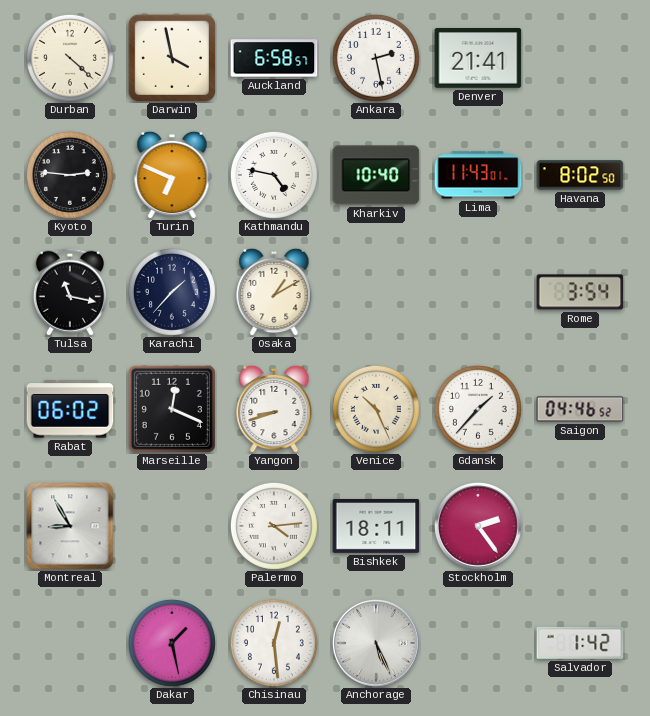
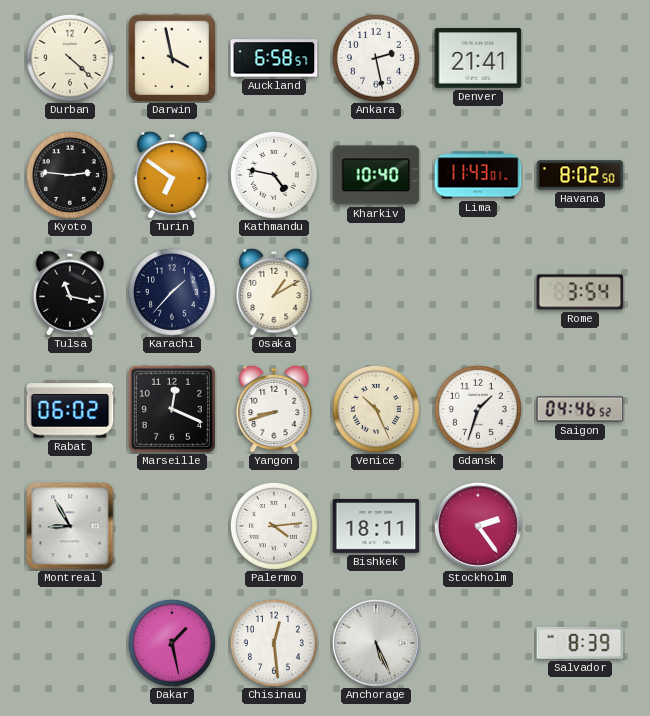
Turin: 6:49 -> 6:51
Gdansk: 1:37 -> 1:33
Salvador: 1:42 -> 8:39
